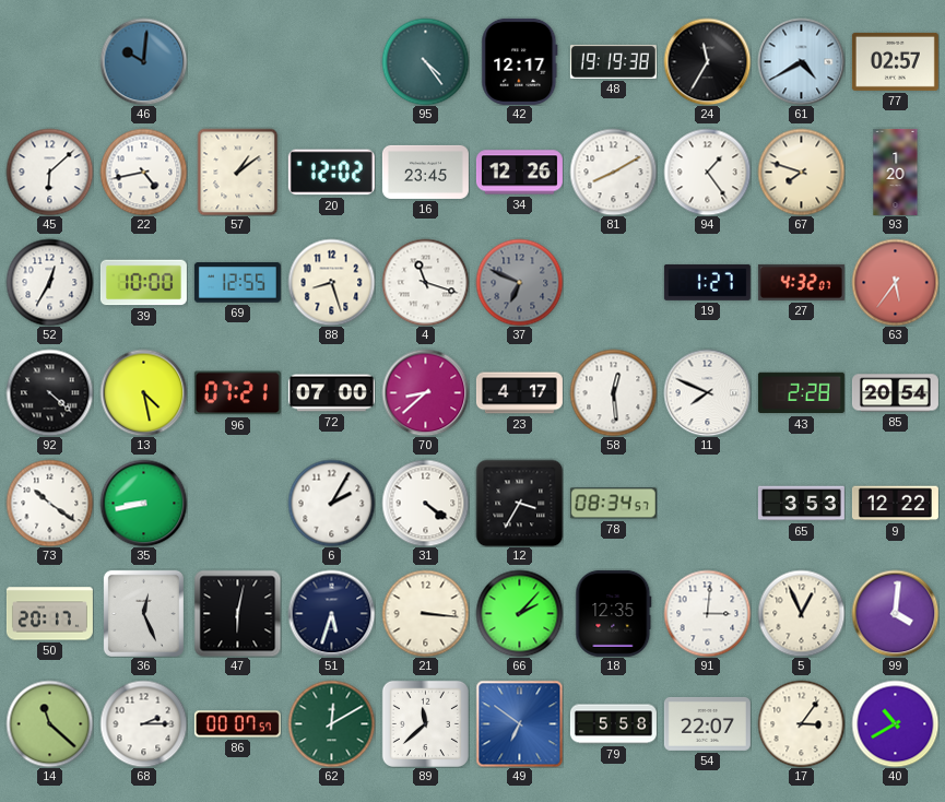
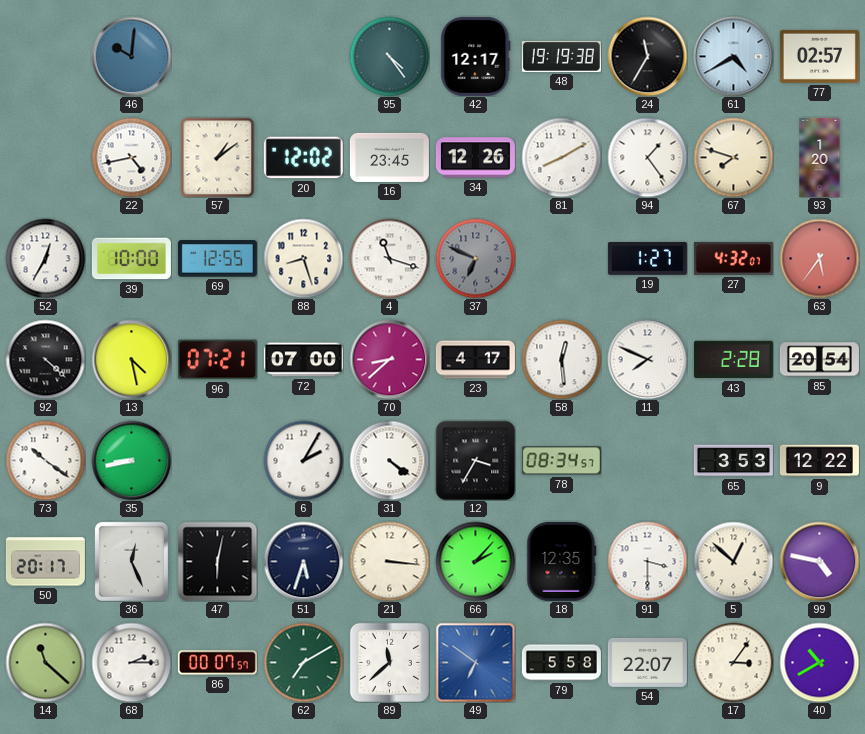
45: 6:08 -> none
91: 3:01 -> 3:30
5: 12:56 -> 12:52
99: 4:01 -> 4:47
62: 12:10 -> 7:10
